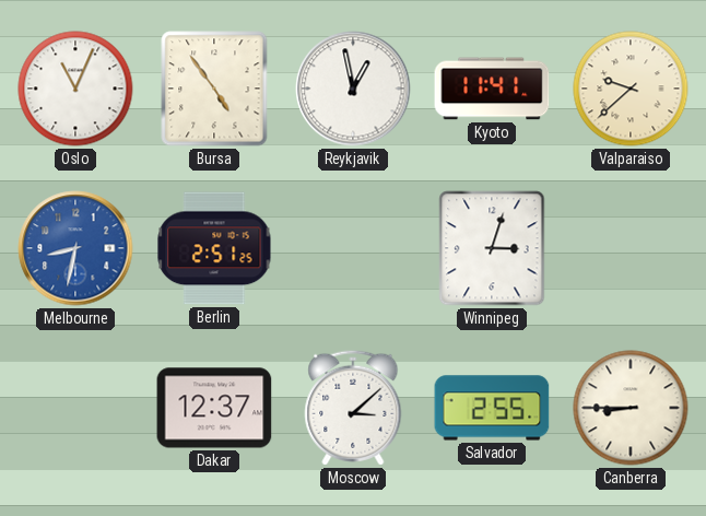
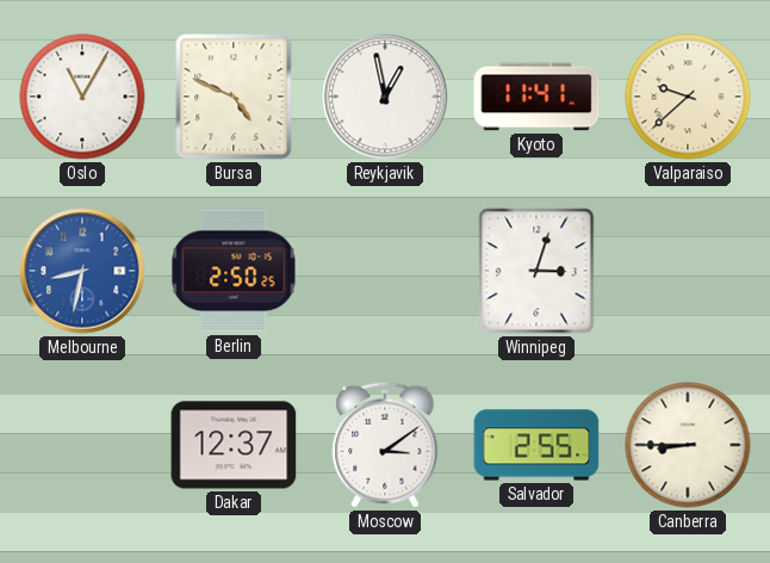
Oslo: 11:04 -> 11:05
Bursa: 4:54 -> 4:49
Berlin: 2:51 -> 2:50
Moscow: 3:08 -> 3:09
